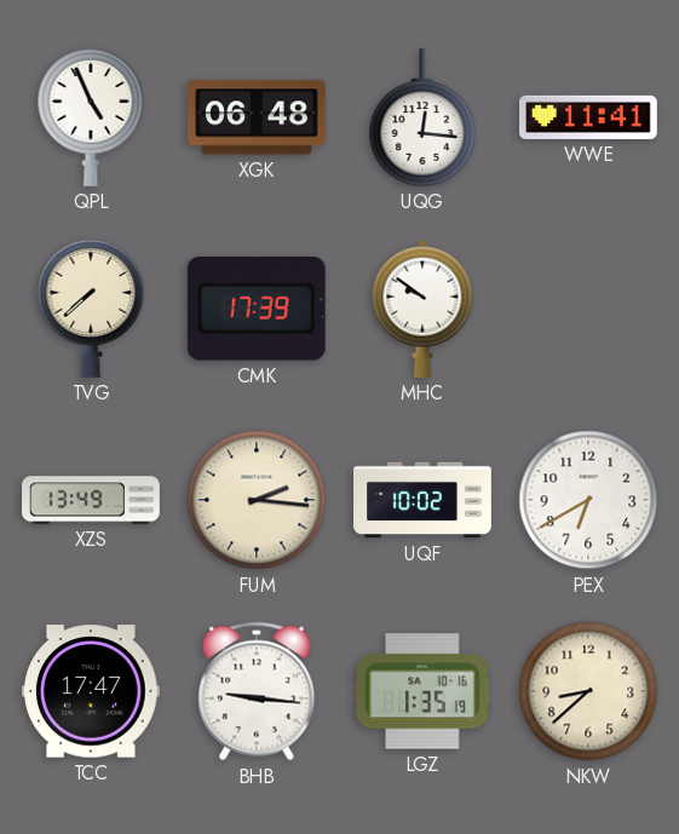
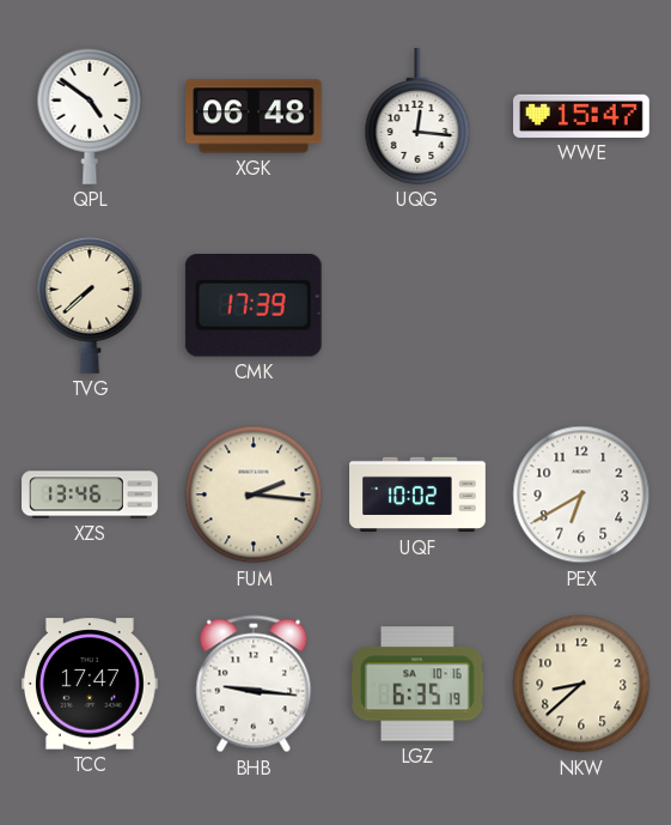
QPL: 4:56 -> 4:51
WWE: 11:41 -> 15:47
MHC: 9:51 -> none
XZS: 13:49 -> 13:46
LGZ: 1:35 -> 6:35
